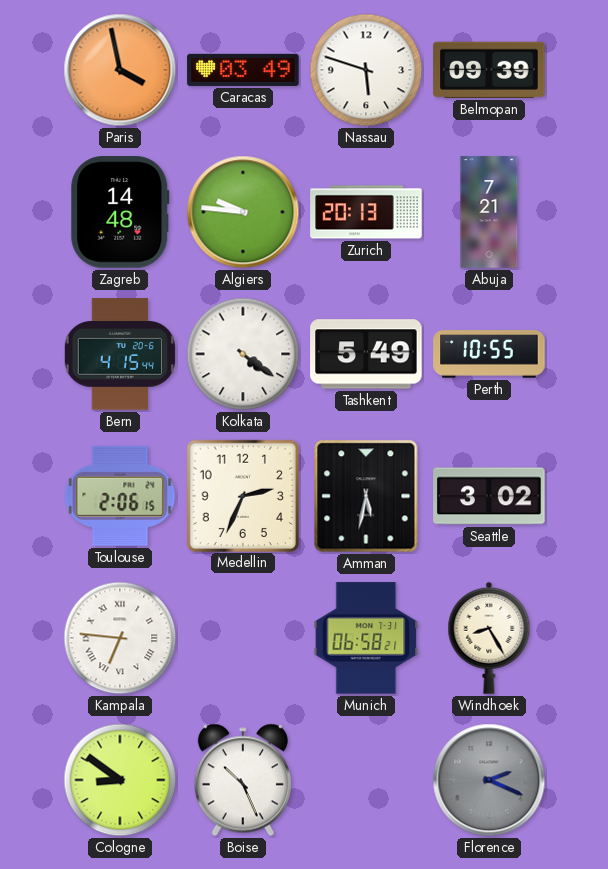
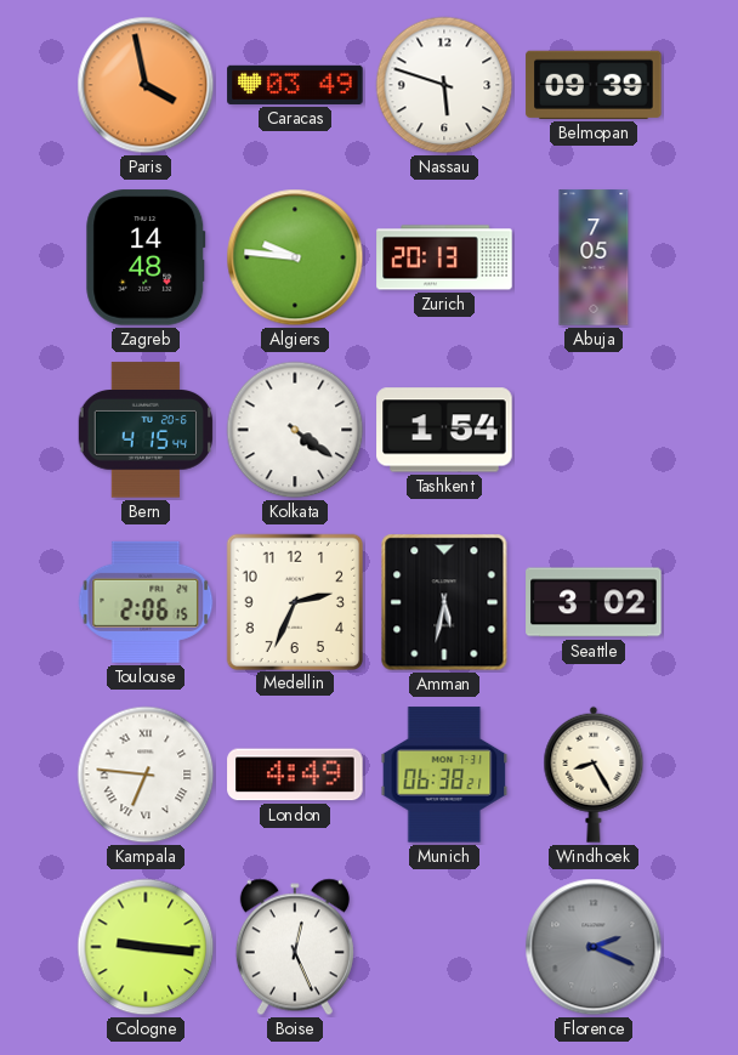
Abuja: 7:21 -> 7:05
Tashkent: 5:49 -> 1:54
Perth: 10:55 -> none
London: none -> 4:49
Munich: 06:58 -> 06:38
Cologne: 8:51 -> 9:16
Boise: 10:26 -> 12:26
